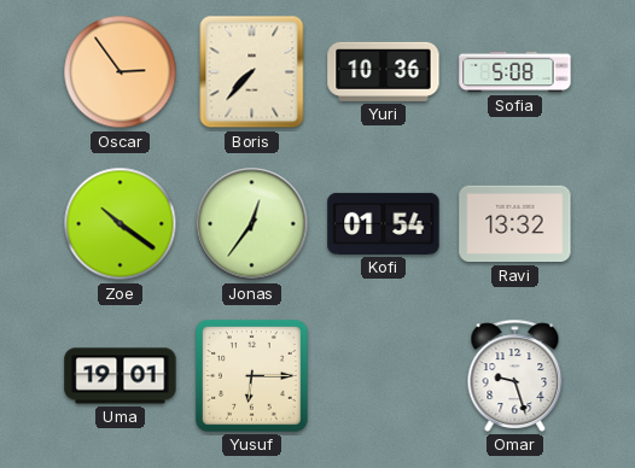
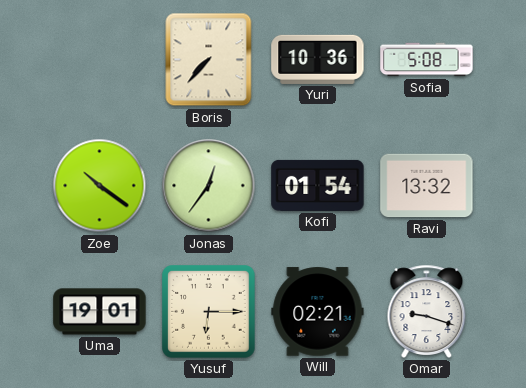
Oscar: 2:54 -> none
Will: none -> 02:21
Omar: 9:27 -> 9:18
